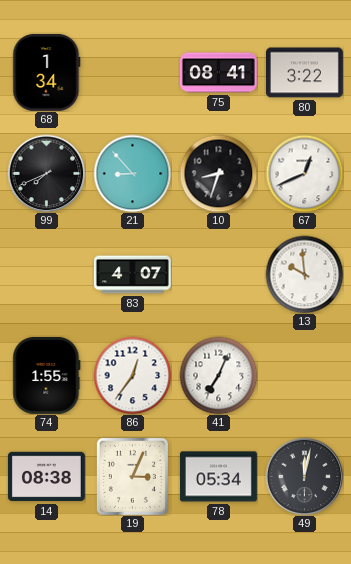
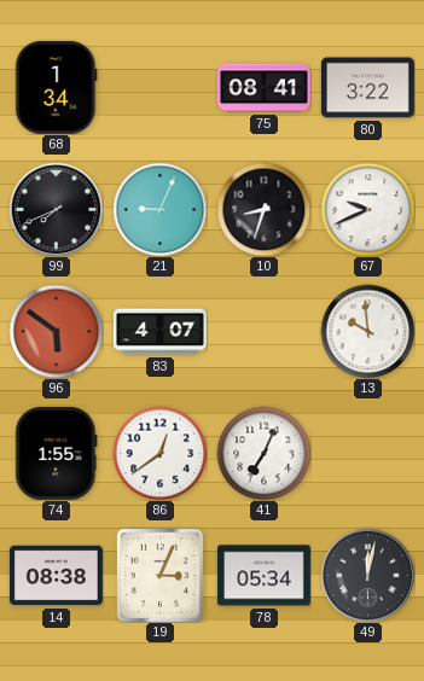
21: 8:53 -> 9:04
67: 12:41 -> 9:41
96: none -> 5:51
86: 12:36 -> 12:39
